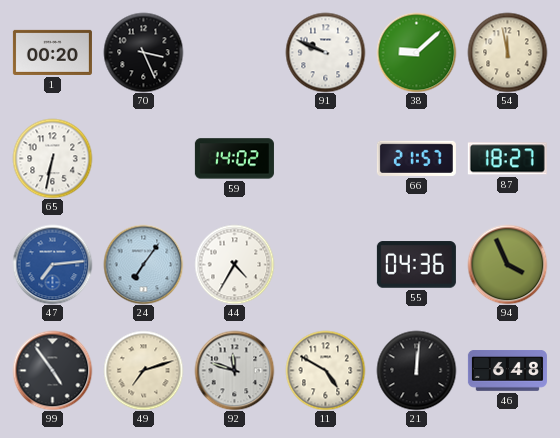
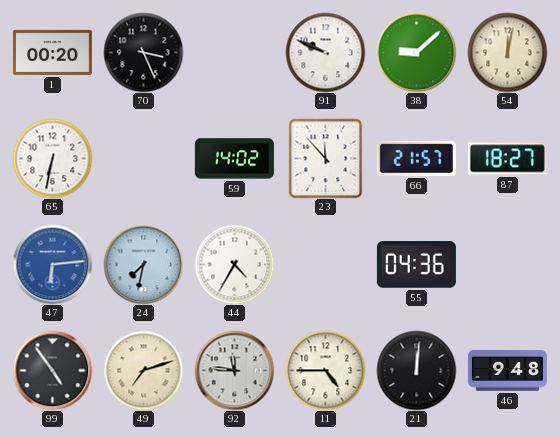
54: 11:58 -> 12:02
23: none -> 11:53
47: 7:14 -> 6:14
24: 7:06 -> 7:32
94: 3:56 -> none
92: 11:48 -> 11:46
11: 4:50 -> 4:45
46: 6:48 -> 9:48
